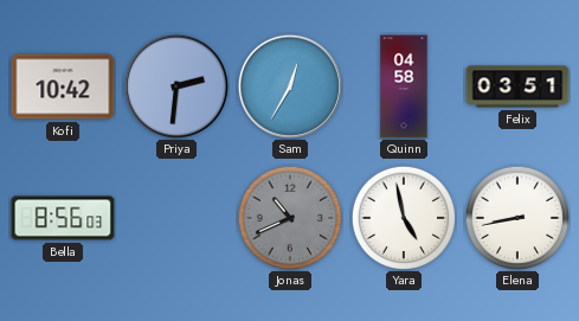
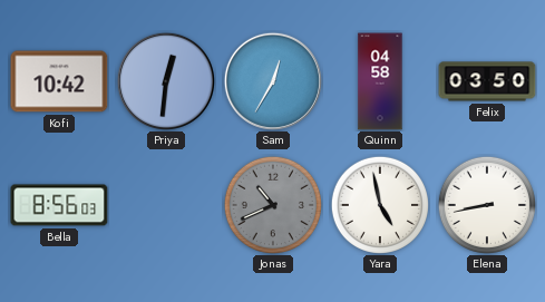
Priya: 2:31 -> 12:31
Felix: 03:51 -> 03:50
